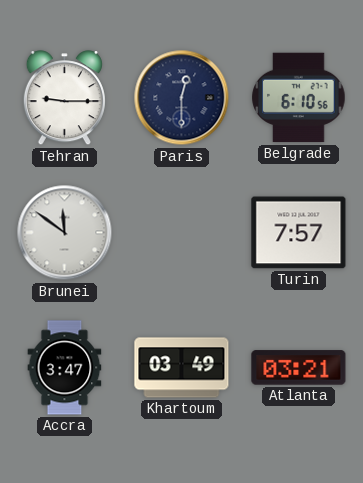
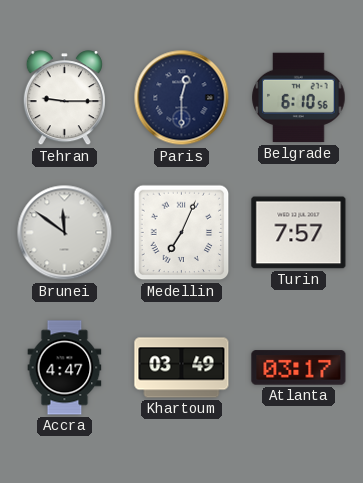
Medellin: none -> 7:04
Accra: 3:47 -> 4:47
Atlanta: 03:21 -> 03:17
